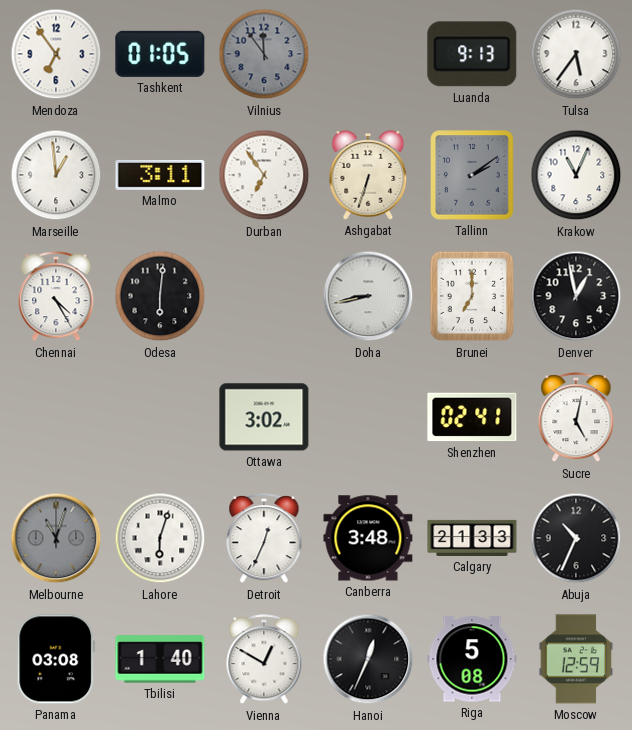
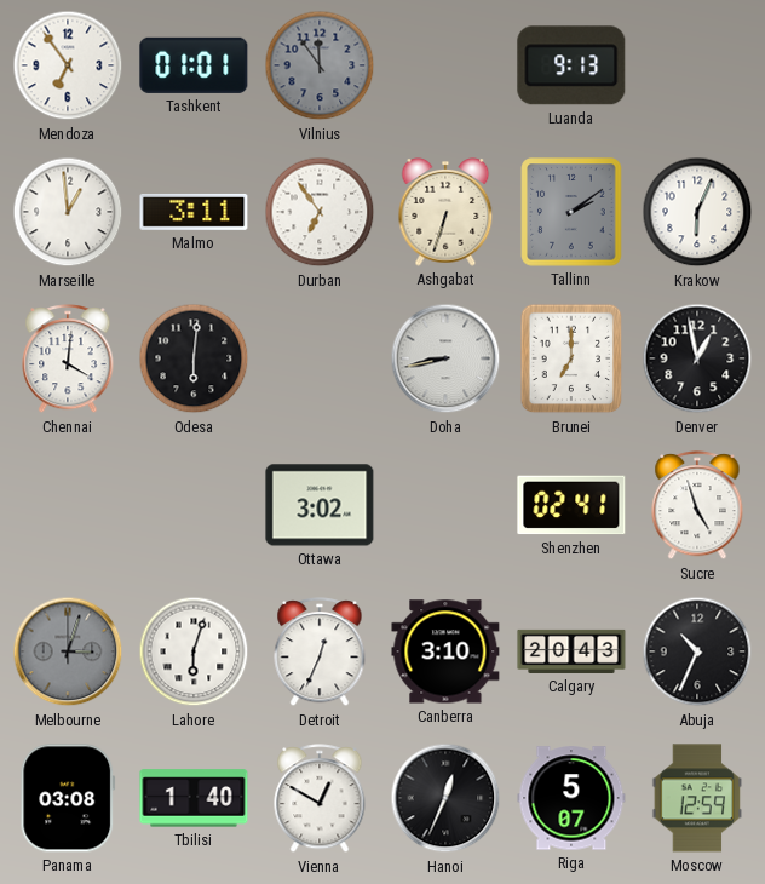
Tashkent: 01:05 -> 01:01
Tulsa: 5:36 -> none
Krakow: 11:04 -> 6:04
Chennai: 4:25 -> 4:01
Sucre: 5:02 -> 4:57
Melbourne: 11:03 -> 3:03
Canberra: 3:48 -> 3:10
Calgary: 21:33 -> 20:43
Riga: 5:08 -> 5:07
